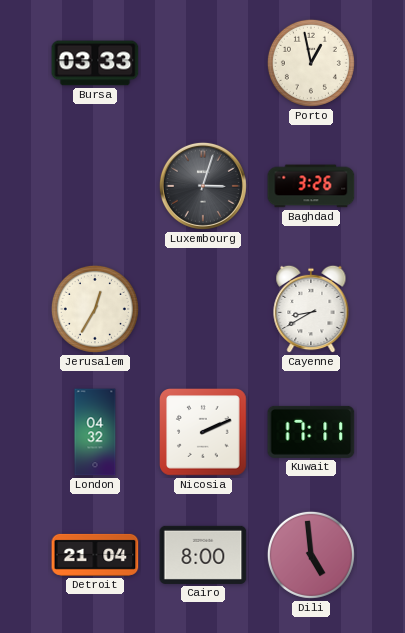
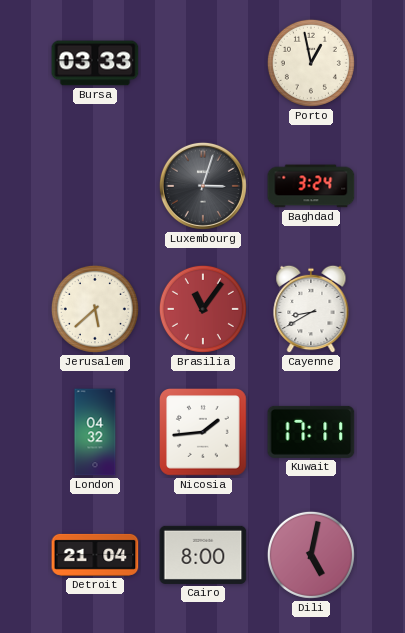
Baghdad: 3:26 -> 3:24
Jerusalem: 12:35 -> 5:38
Brasilia: none -> 11:06
Nicosia: 2:11 -> 1:44
Dili: 4:59 -> 5:02
